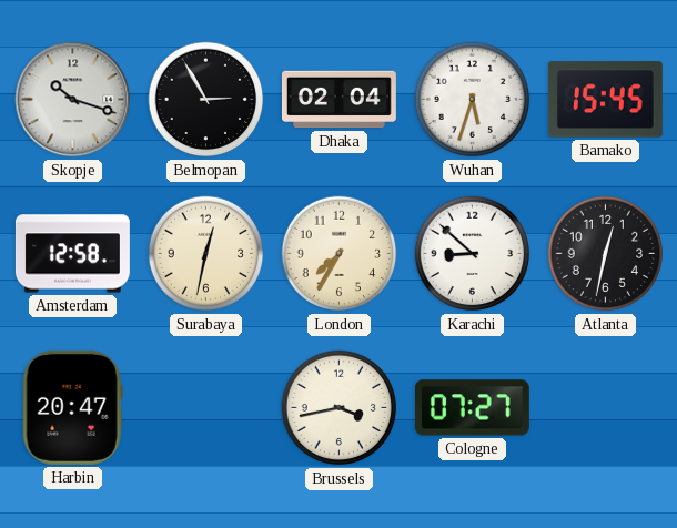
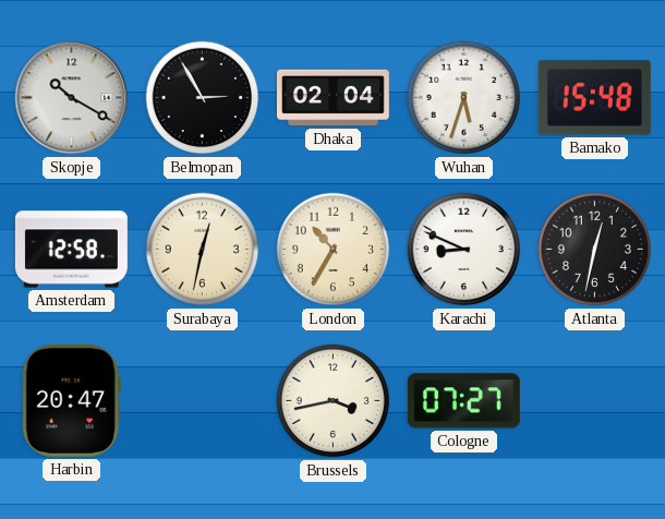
Skopje: 10:18 -> 10:20
Bamako: 15:45 -> 15:48
London: 7:35 -> 10:35
Karachi: 8:52 -> 8:49
